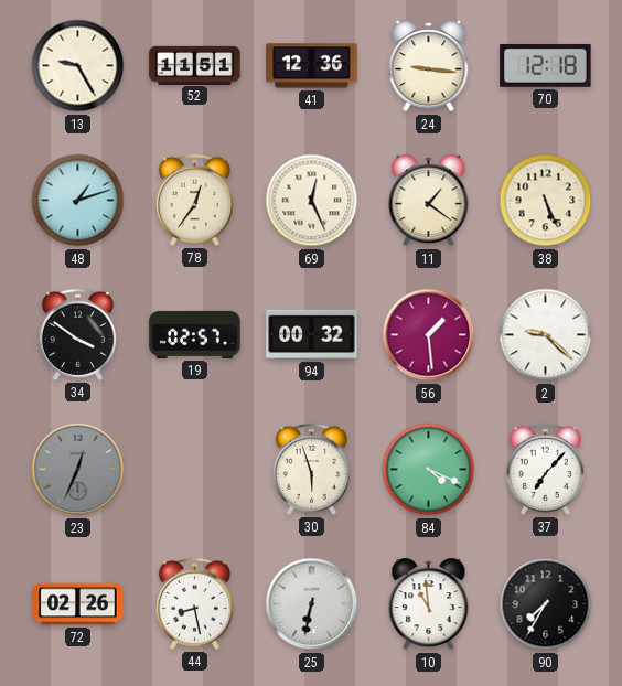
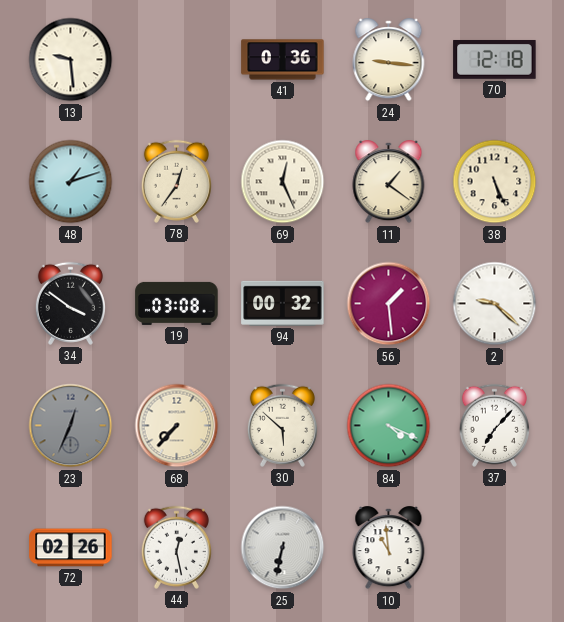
13: 9:25 -> 9:29
52: 11:51 -> none
41: 12:36 -> 0:36
19: 02:57 -> 03:08
68: none -> 7:37
30: 5:57 -> 5:52
44: 8:28 -> 12:28
90: 7:35 -> none
